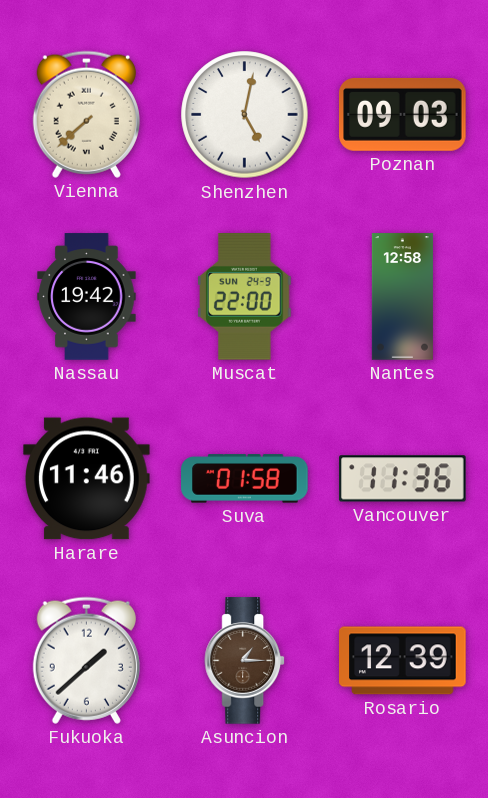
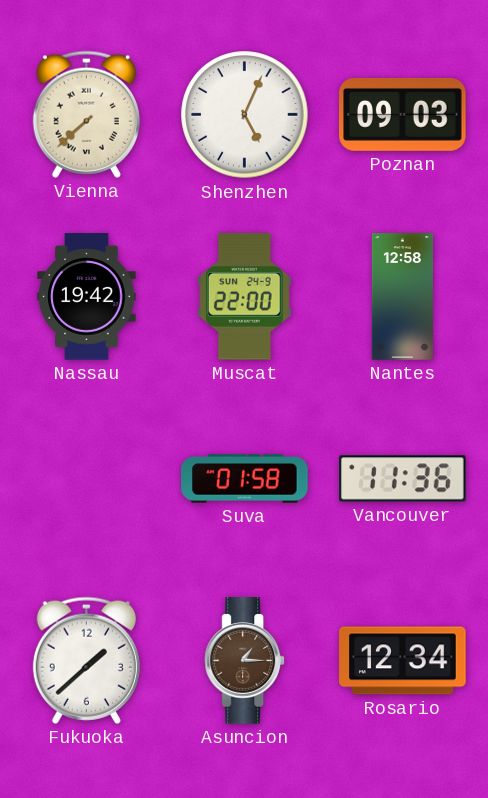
Shenzhen: 5:02 -> 5:04
Harare: 11:46 -> none
Rosario: 12:39 -> 12:34
